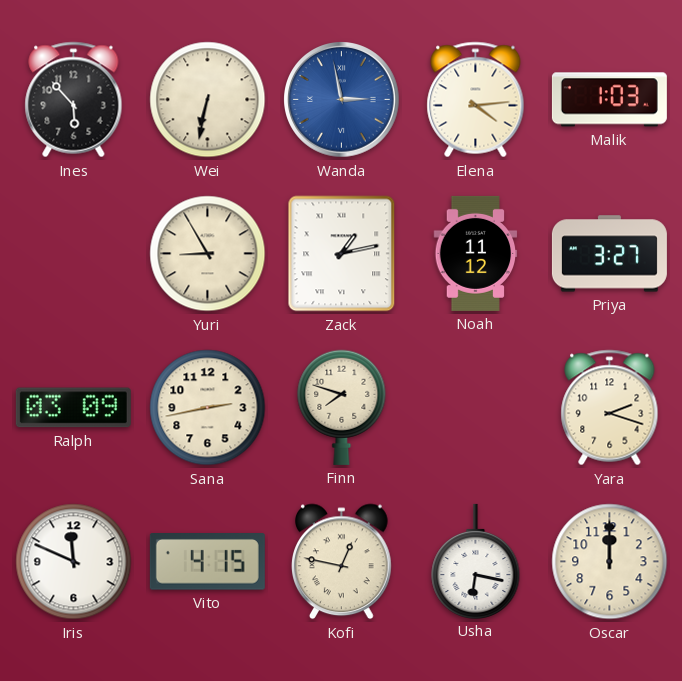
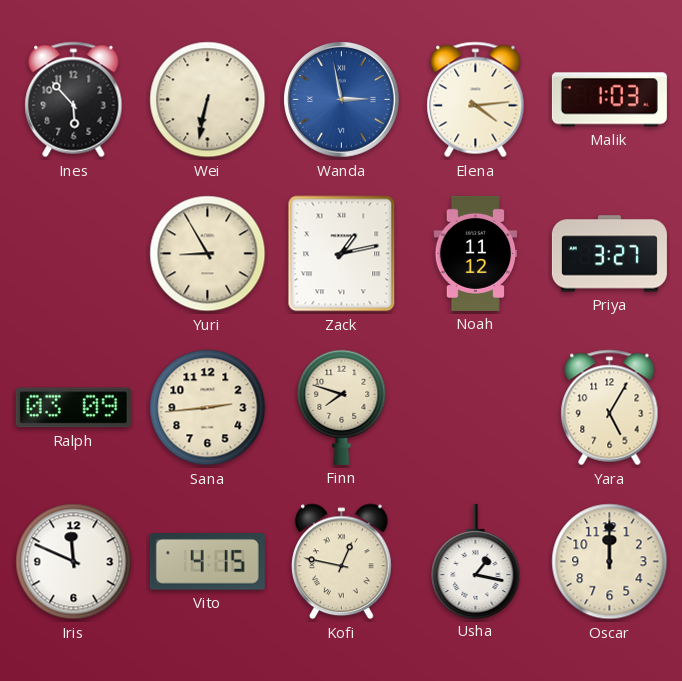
Sana: 2:43 -> 2:44
Yara: 2:18 -> 5:05
Usha: 6:17 -> 1:17
